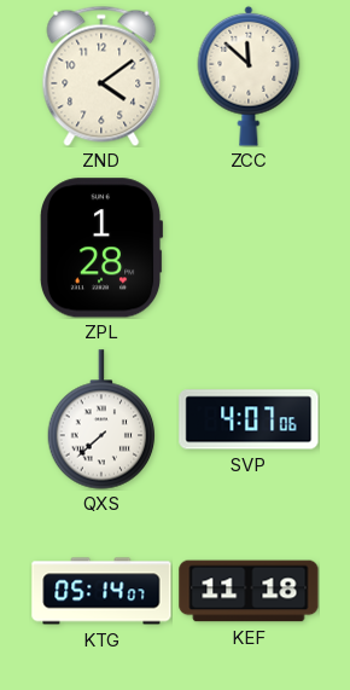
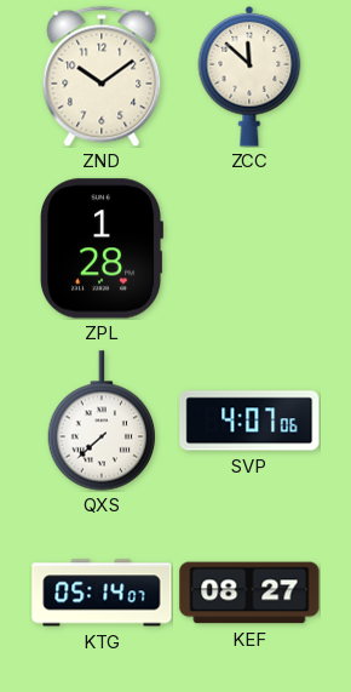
ZND: 4:09 -> 10:09
KEF: 11:18 -> 08:27
